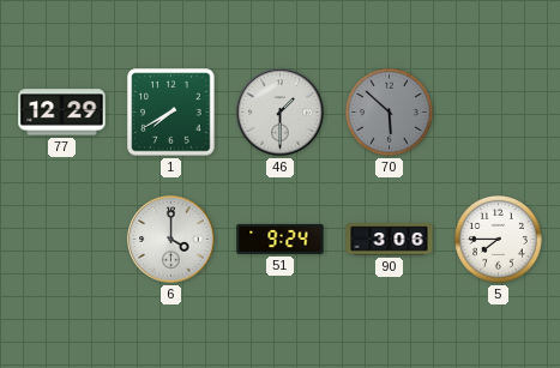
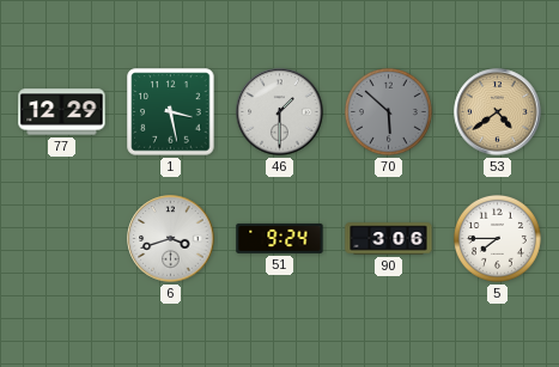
1: 7:40 -> 3:28
53: none -> 4:39
6: 4:00 -> 3:42
